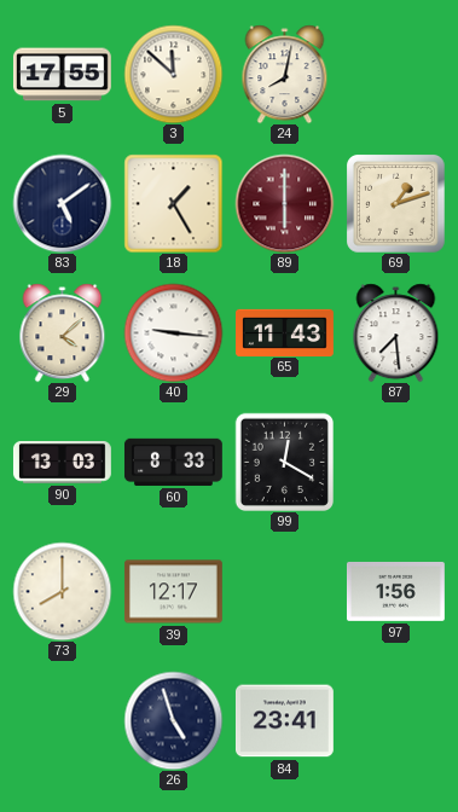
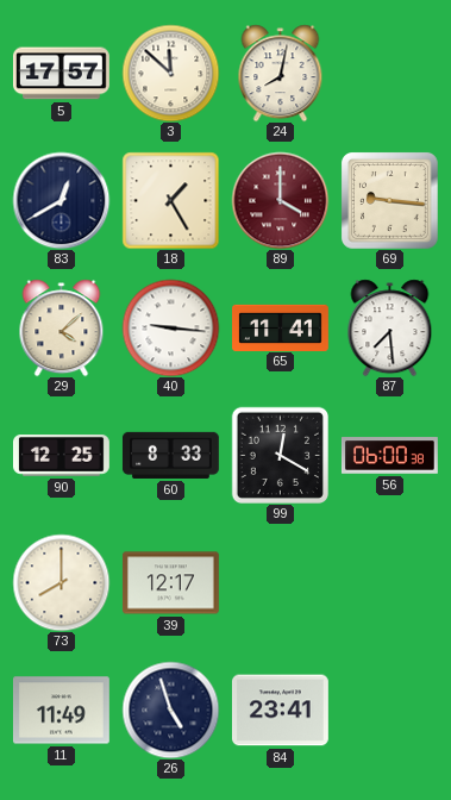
5: 17:55 -> 17:57
83: 5:09 -> 12:40
89: 6:00 -> 4:00
69: 1:12 -> 9:16
65: 11:43 -> 11:41
90: 13:03 -> 12:25
56: none -> 06:00
97: 1:56 -> none
11: none -> 11:49
